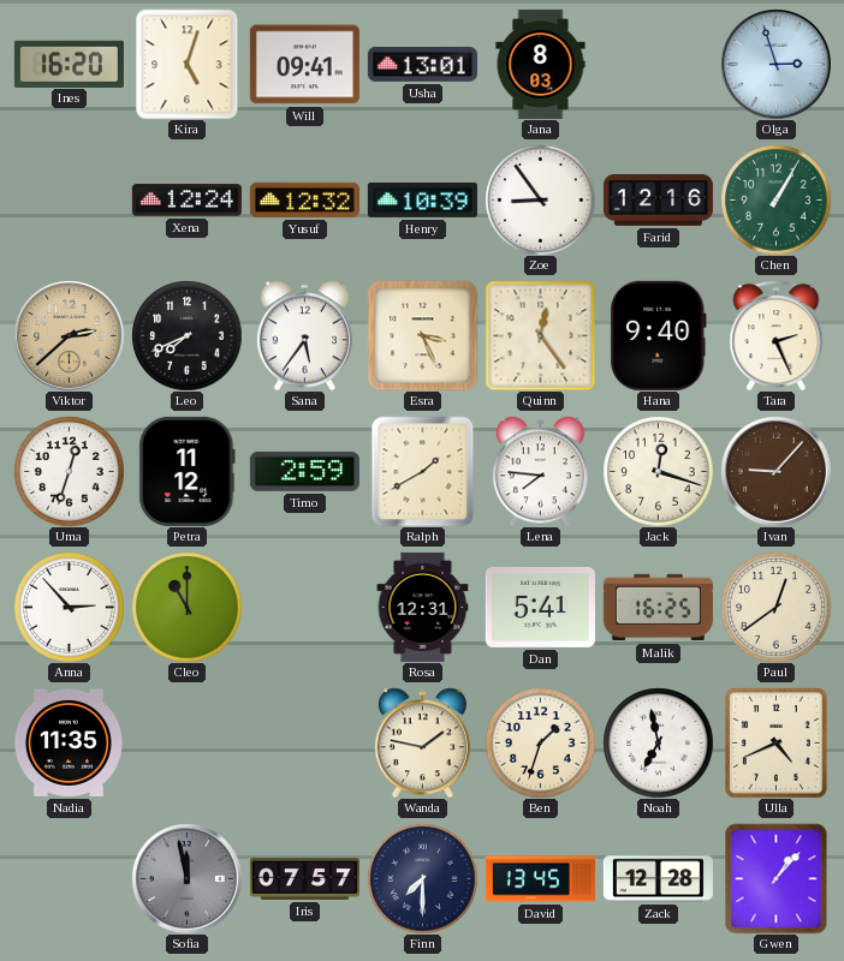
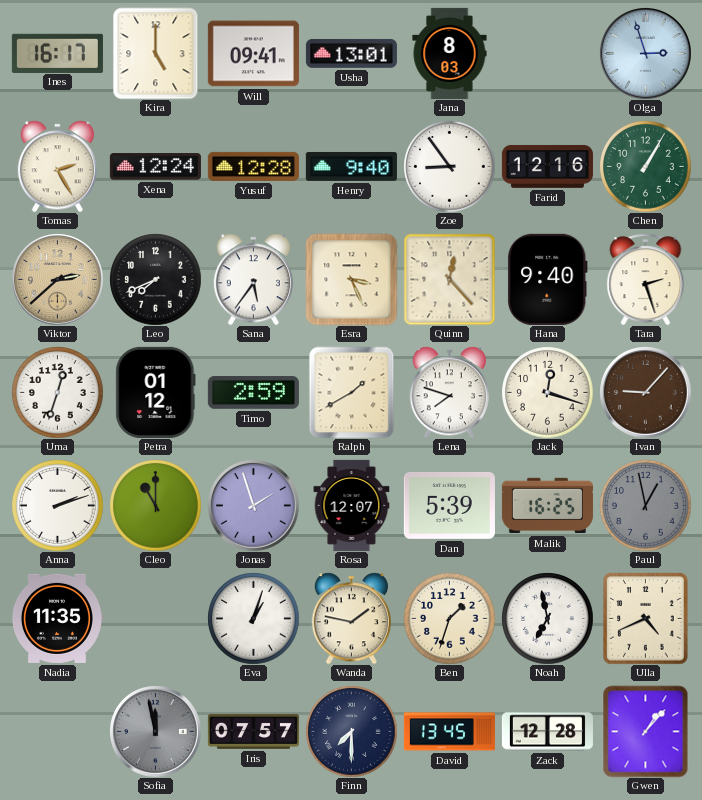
Ines: 16:20 -> 16:17
Kira: 5:03 -> 5:00
Tomas: none -> 2:25
Yusuf: 12:32 -> 12:28
Henry: 10:39 -> 9:40
Quinn: 12:24 -> 12:23
Tara: 2:26 -> 2:27
Petra: 11:12 -> 01:12
Lena: 7:46 -> 7:48
Anna: 2:53 -> 2:12
Jonas: none -> 1:57
Rosa: 12:31 -> 12:07
Dan: 5:41 -> 5:39
Paul: 12:39 -> 12:58
Paul dial: cream -> grey
Eva: none -> 1:03
